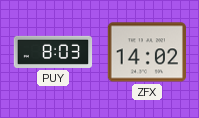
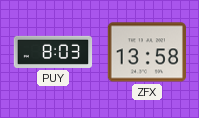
ZFX: 14:02 -> 13:58
